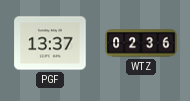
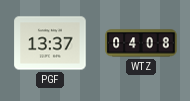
WTZ: 02:36 -> 04:08
